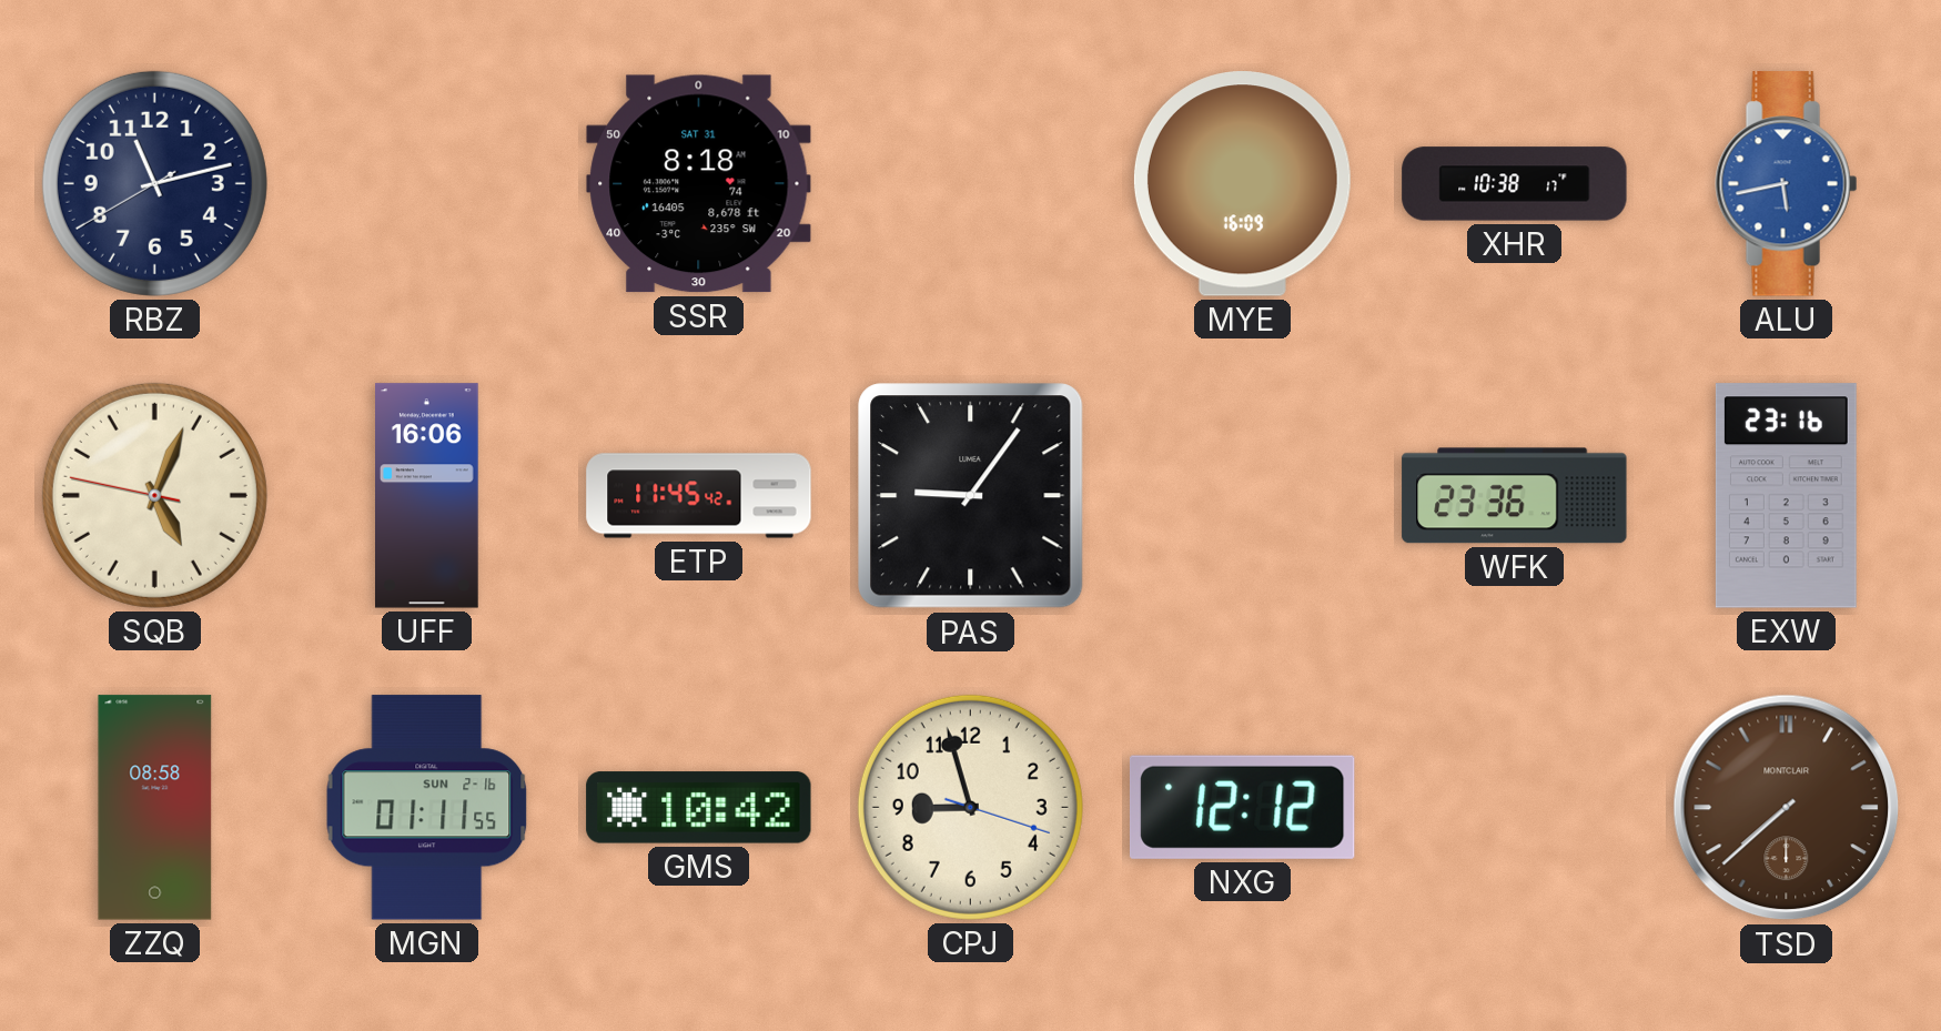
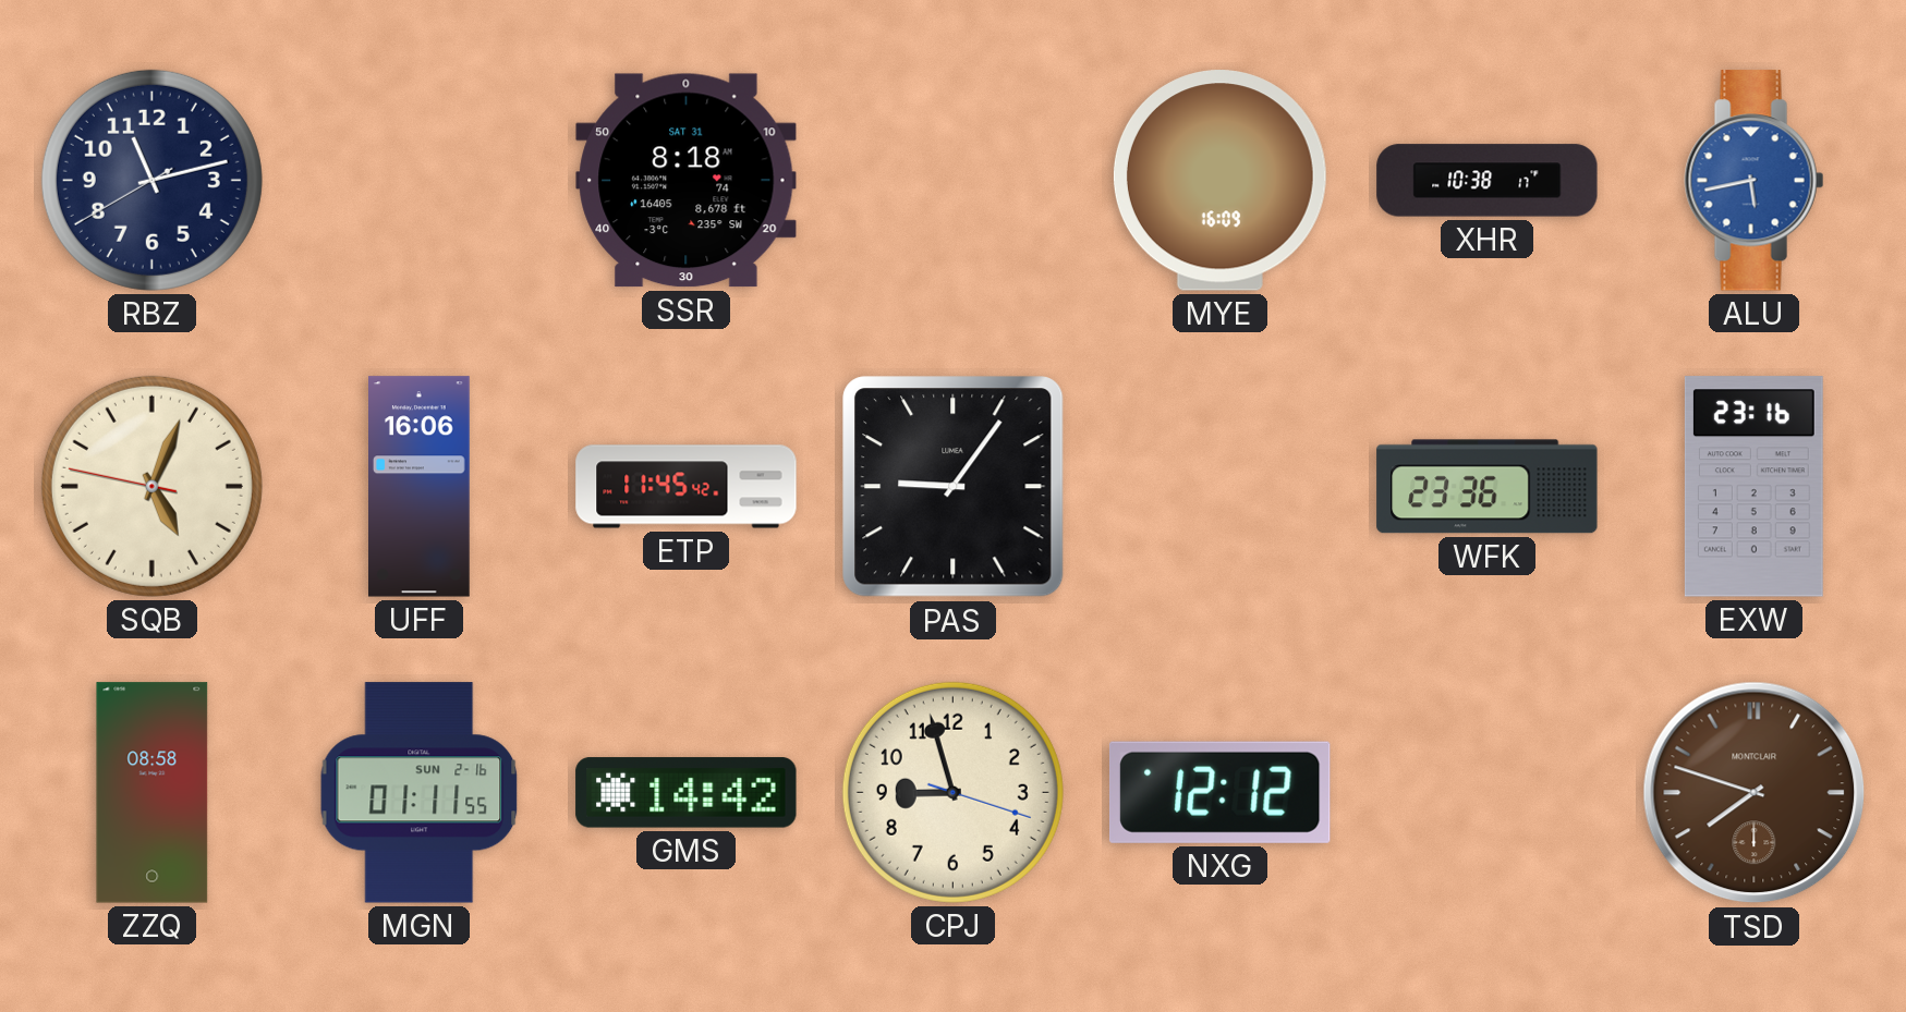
GMS: 10:42 -> 14:42
TSD: 7:38 -> 7:48
